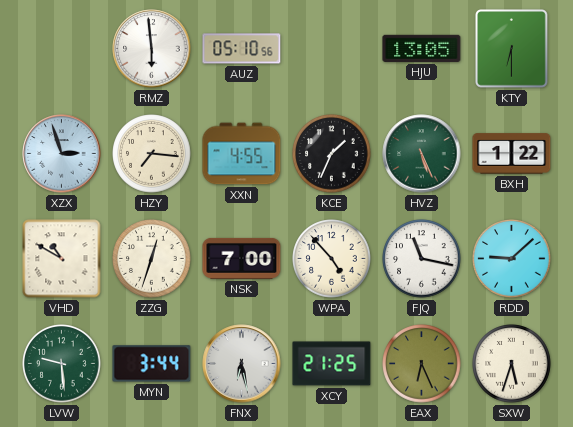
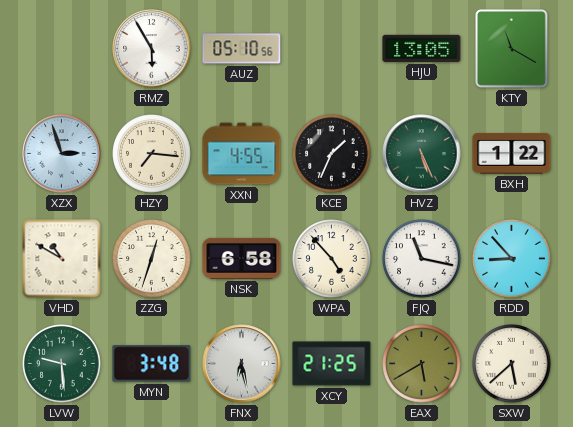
RMZ: 5:59 -> 5:55
KTY: 6:30 -> 11:20
NSK: 7:00 -> 6:58
RDD: 9:08 -> 8:53
MYN: 3:44 -> 3:48
EAX: 6:26 -> 5:40
SXW: 5:33 -> 5:38
